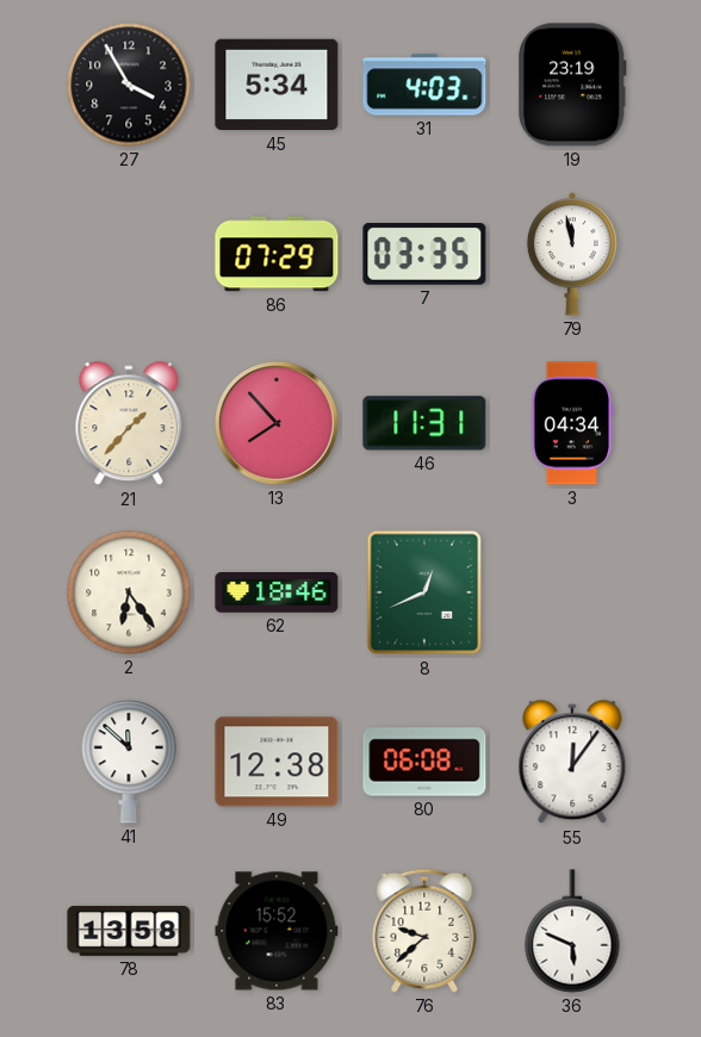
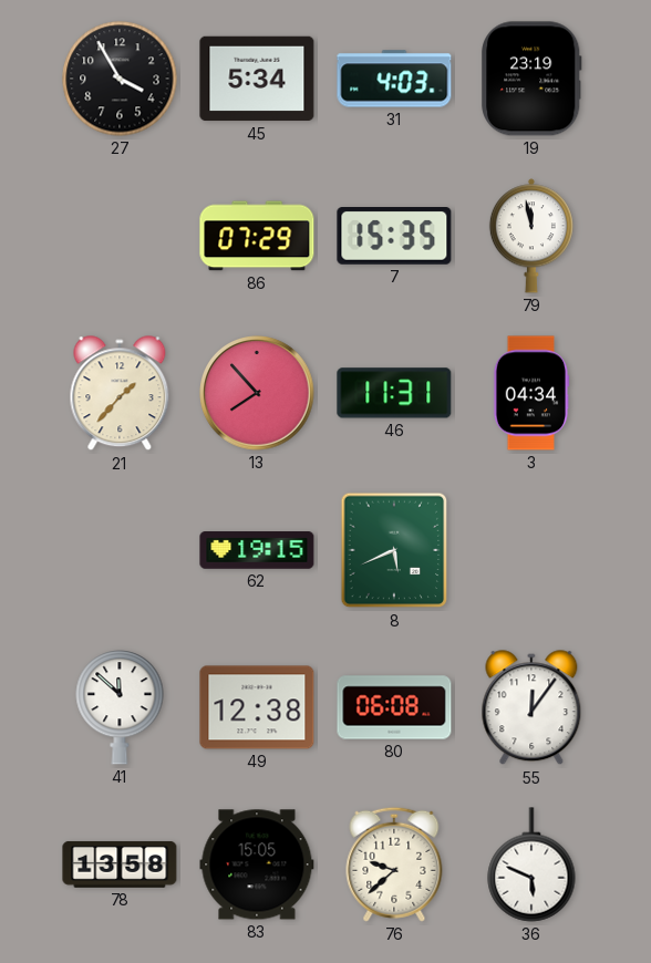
7: 03:35 -> 15:35
2: 6:24 -> none
62: 18:46 -> 19:15
8: 12:41 -> 5:41
83: 15:52 -> 15:05
